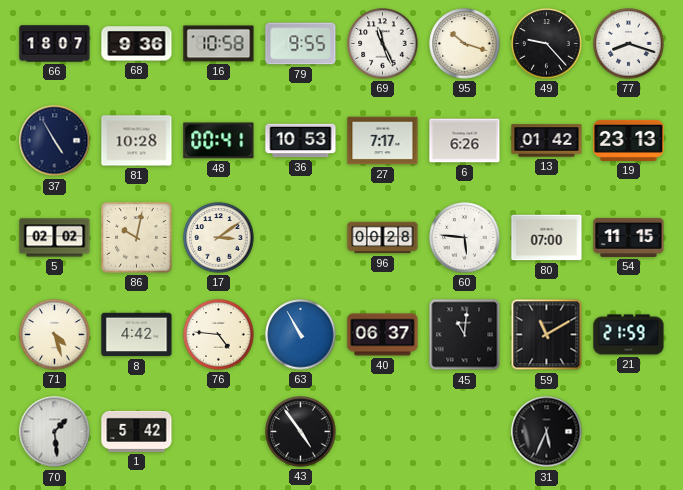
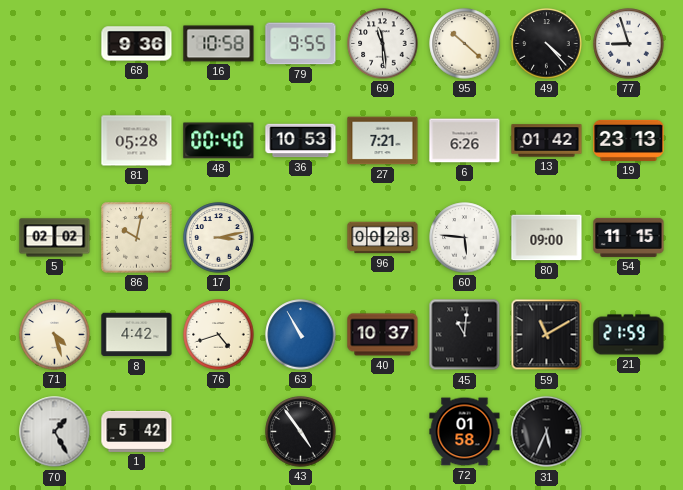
66: 18:07 -> none
69: 11:26 -> 11:29
95: 10:18 -> 10:22
49: 9:23 -> 4:23
77: 8:18 -> 8:57
37: 4:55 -> none
81: 10:28 -> 05:28
48: 00:41 -> 00:40
27: 7:17 -> 7:21
17: 3:09 -> 3:13
80: 07:00 -> 09:00
76: 4:46 -> 4:42
40: 06:37 -> 10:37
70: 1:29 -> 1:25
72: none -> 01:58
